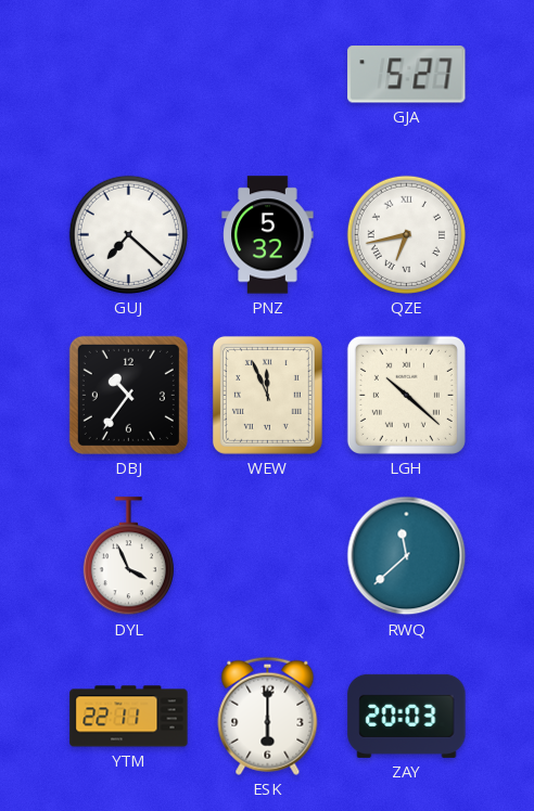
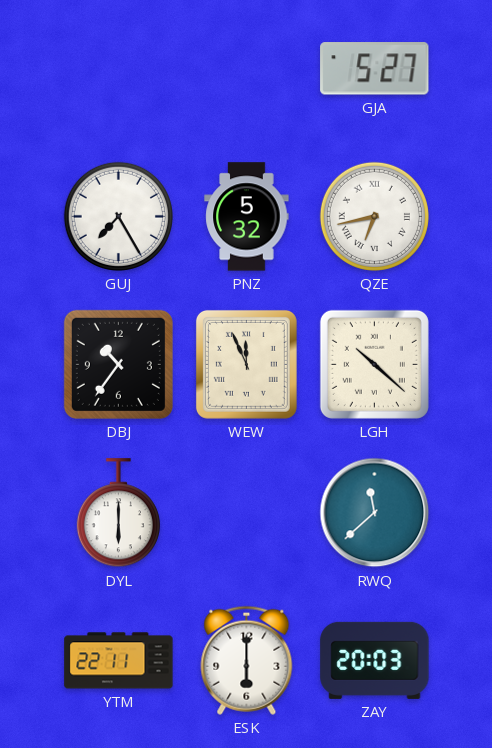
GUJ: 7:22 -> 7:25
DYL: 3:56 -> 6:00
